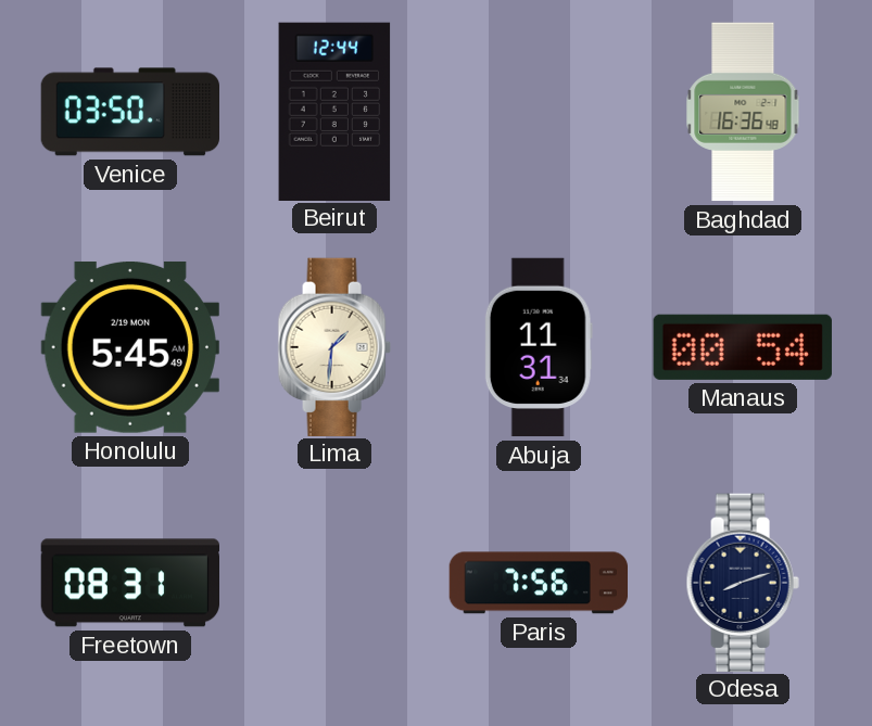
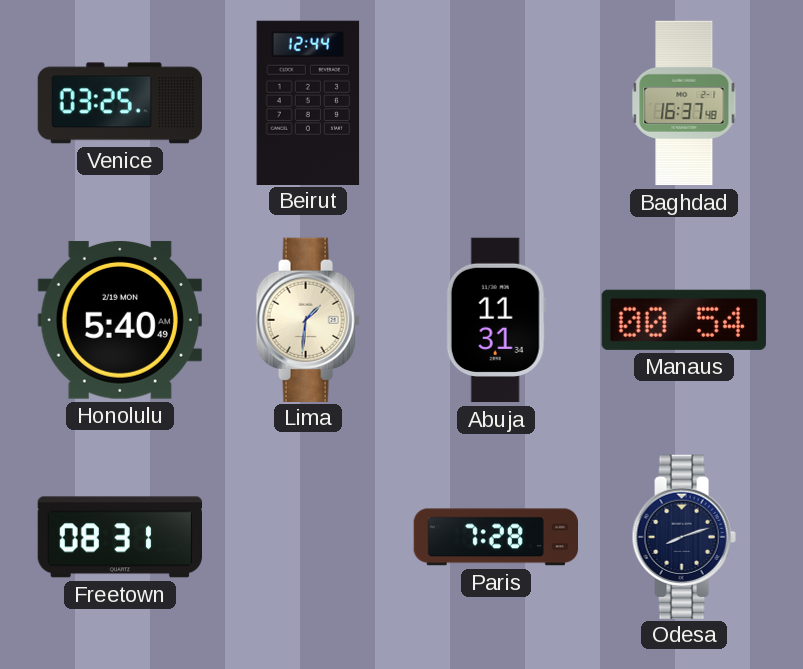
Venice: 03:50 -> 03:25
Baghdad: 16:36 -> 16:37
Honolulu: 5:45 -> 5:40
Paris: 7:56 -> 7:28
